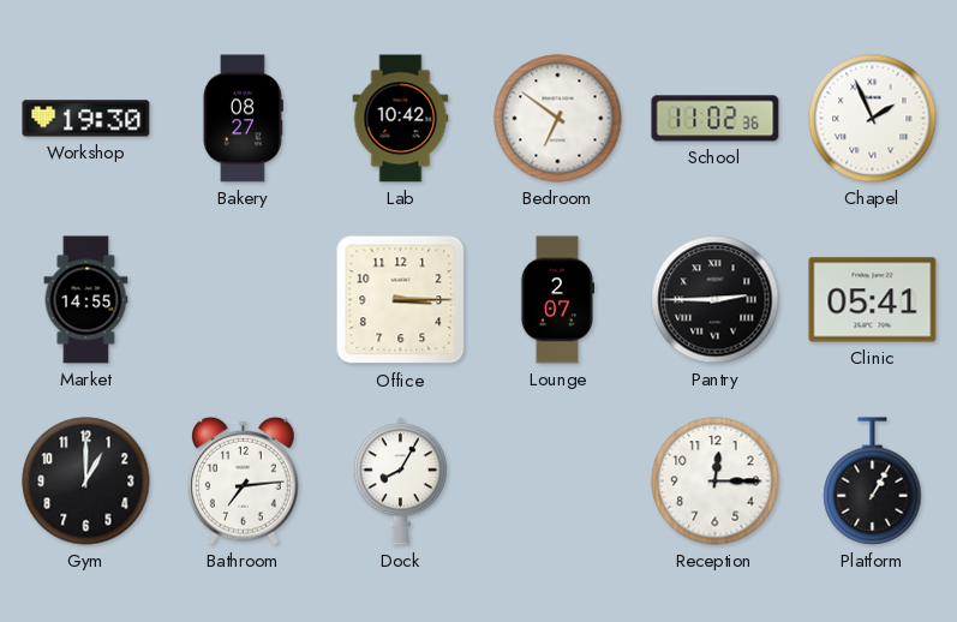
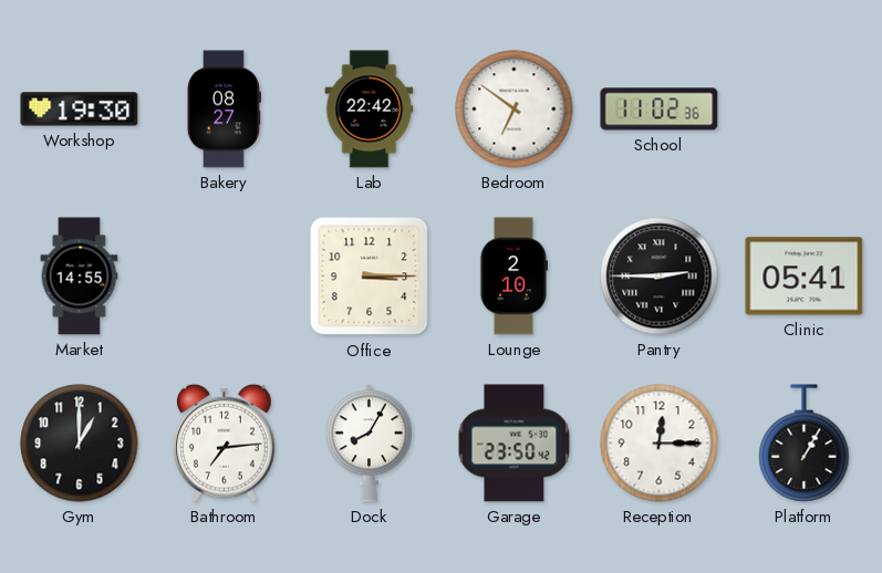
Lab: 10:42 -> 22:42
Chapel: 1:56 -> none
Lounge: 2:07 -> 2:10
Garage: none -> 23:50
